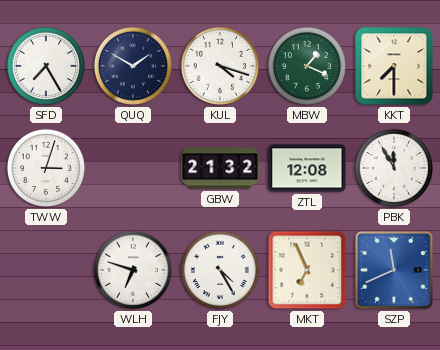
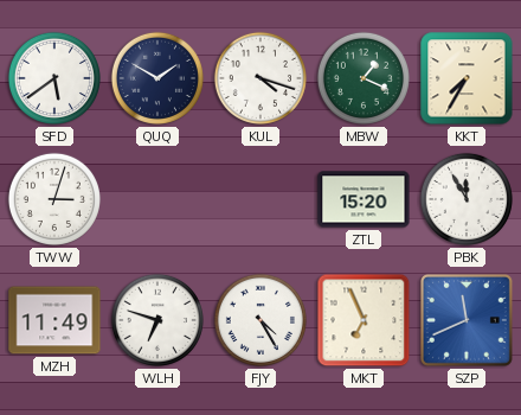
SFD: 7:25 -> 5:39
KKT: 7:30 -> 7:35
GBW: 21:32 -> none
ZTL: 12:08 -> 15:20
MZH: none -> 11:49
